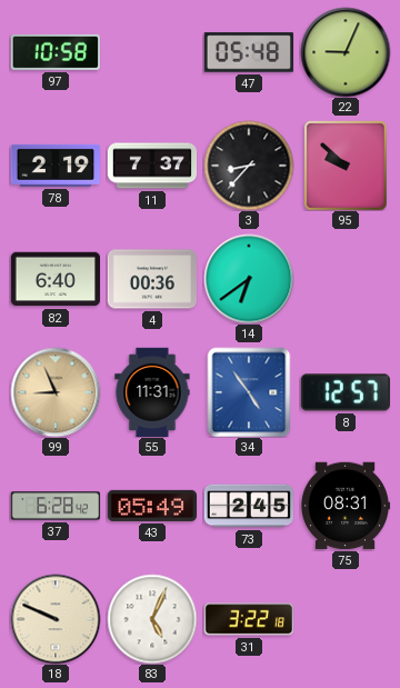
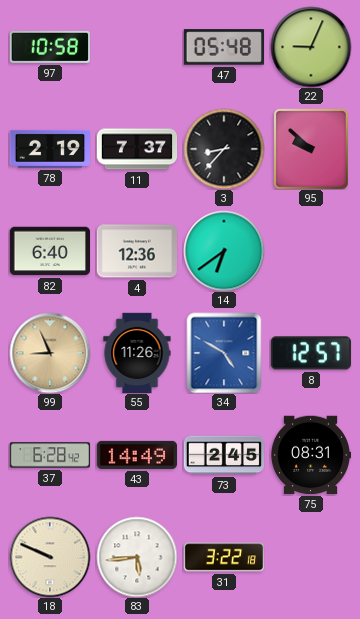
4: 00:36 -> 12:36
55: 11:31 -> 11:26
34: 4:54 -> 4:50
43: 05:49 -> 14:49
83: 5:04 -> 5:44
